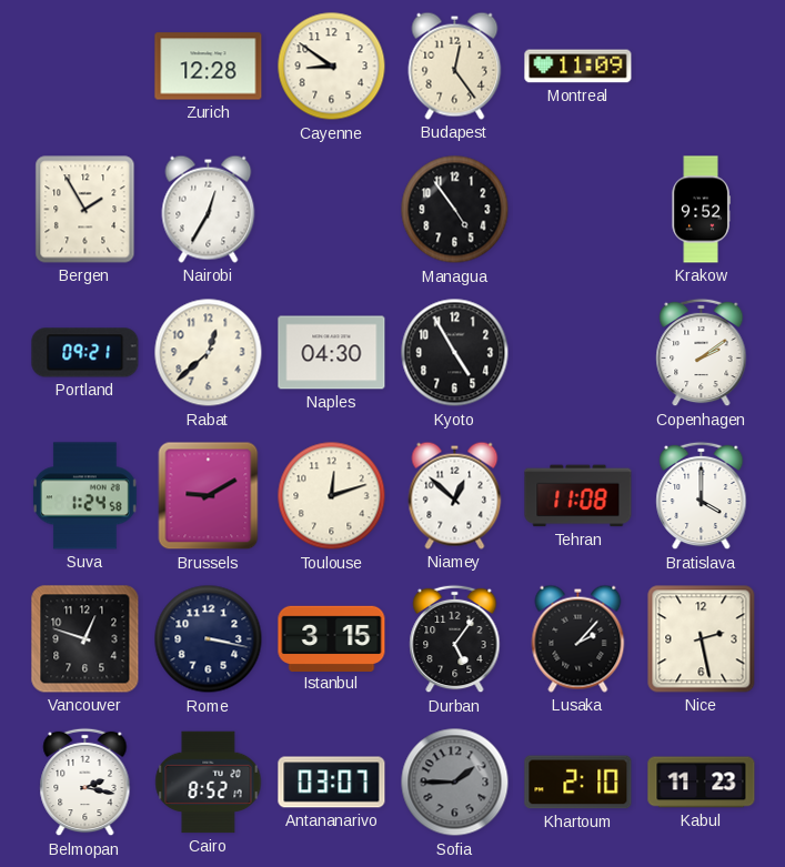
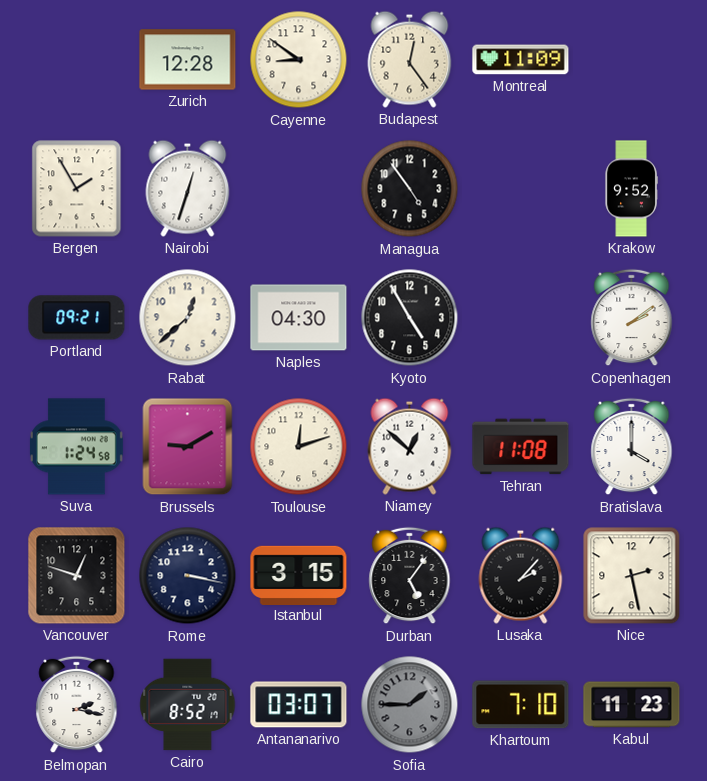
Nairobi: 12:35 -> 12:33
Khartoum: 2:10 -> 7:10
